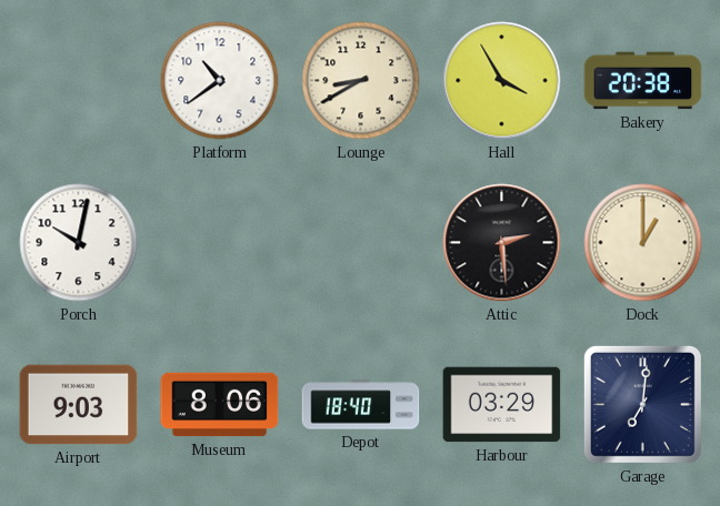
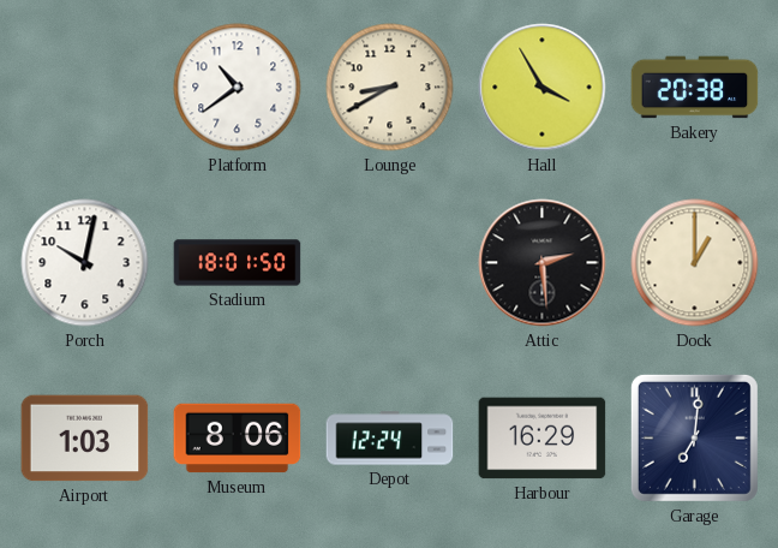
Stadium: none -> 18:01
Airport: 9:03 -> 1:03
Depot: 18:40 -> 12:24
Harbour: 03:29 -> 16:29
